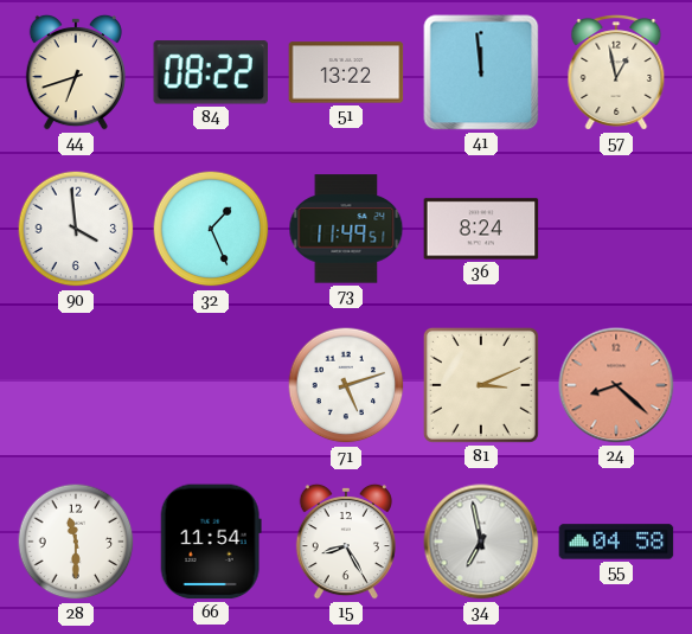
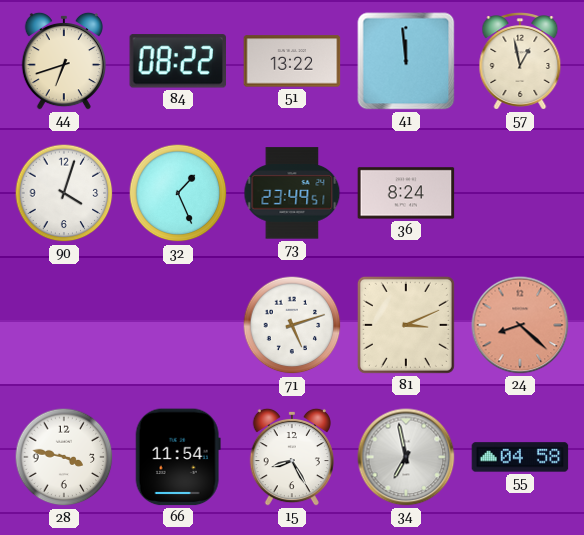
90: 3:59 -> 4:03
73: 11:49 -> 23:49
28: 11:30 -> 3:47
